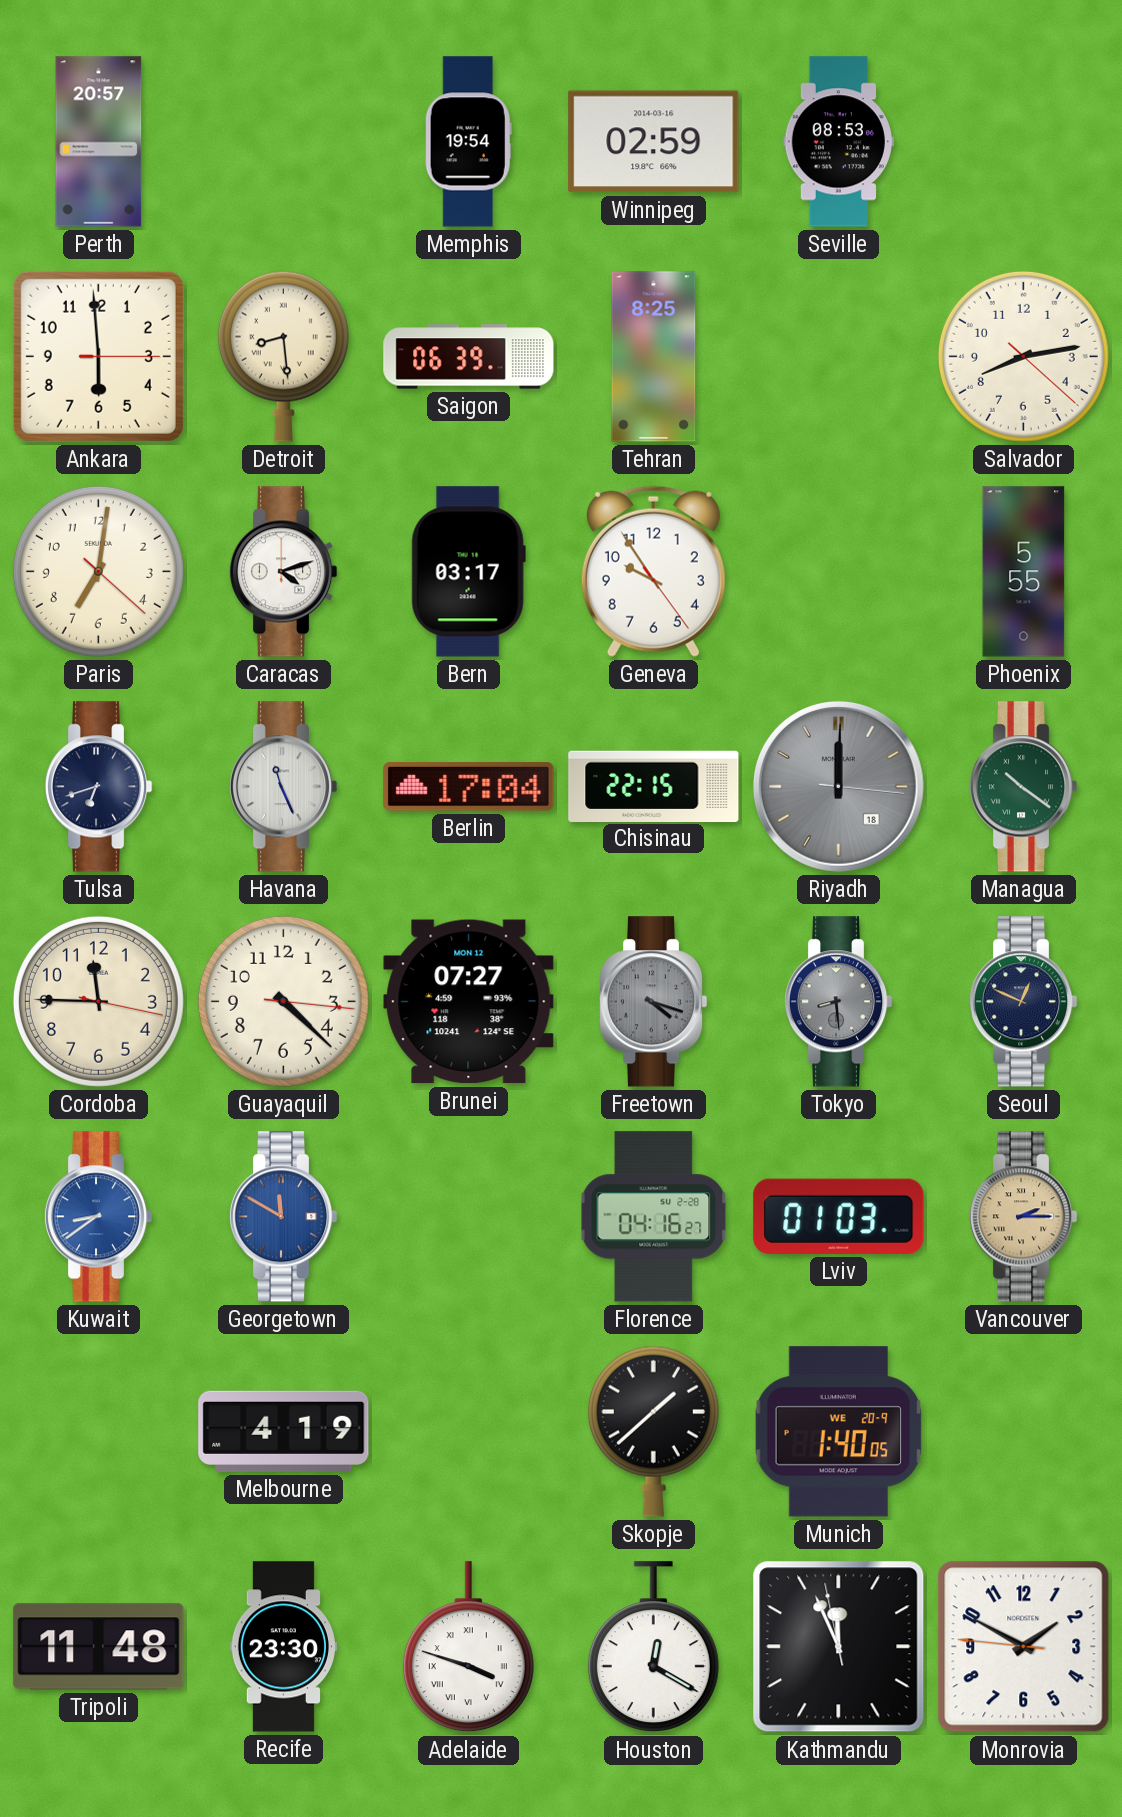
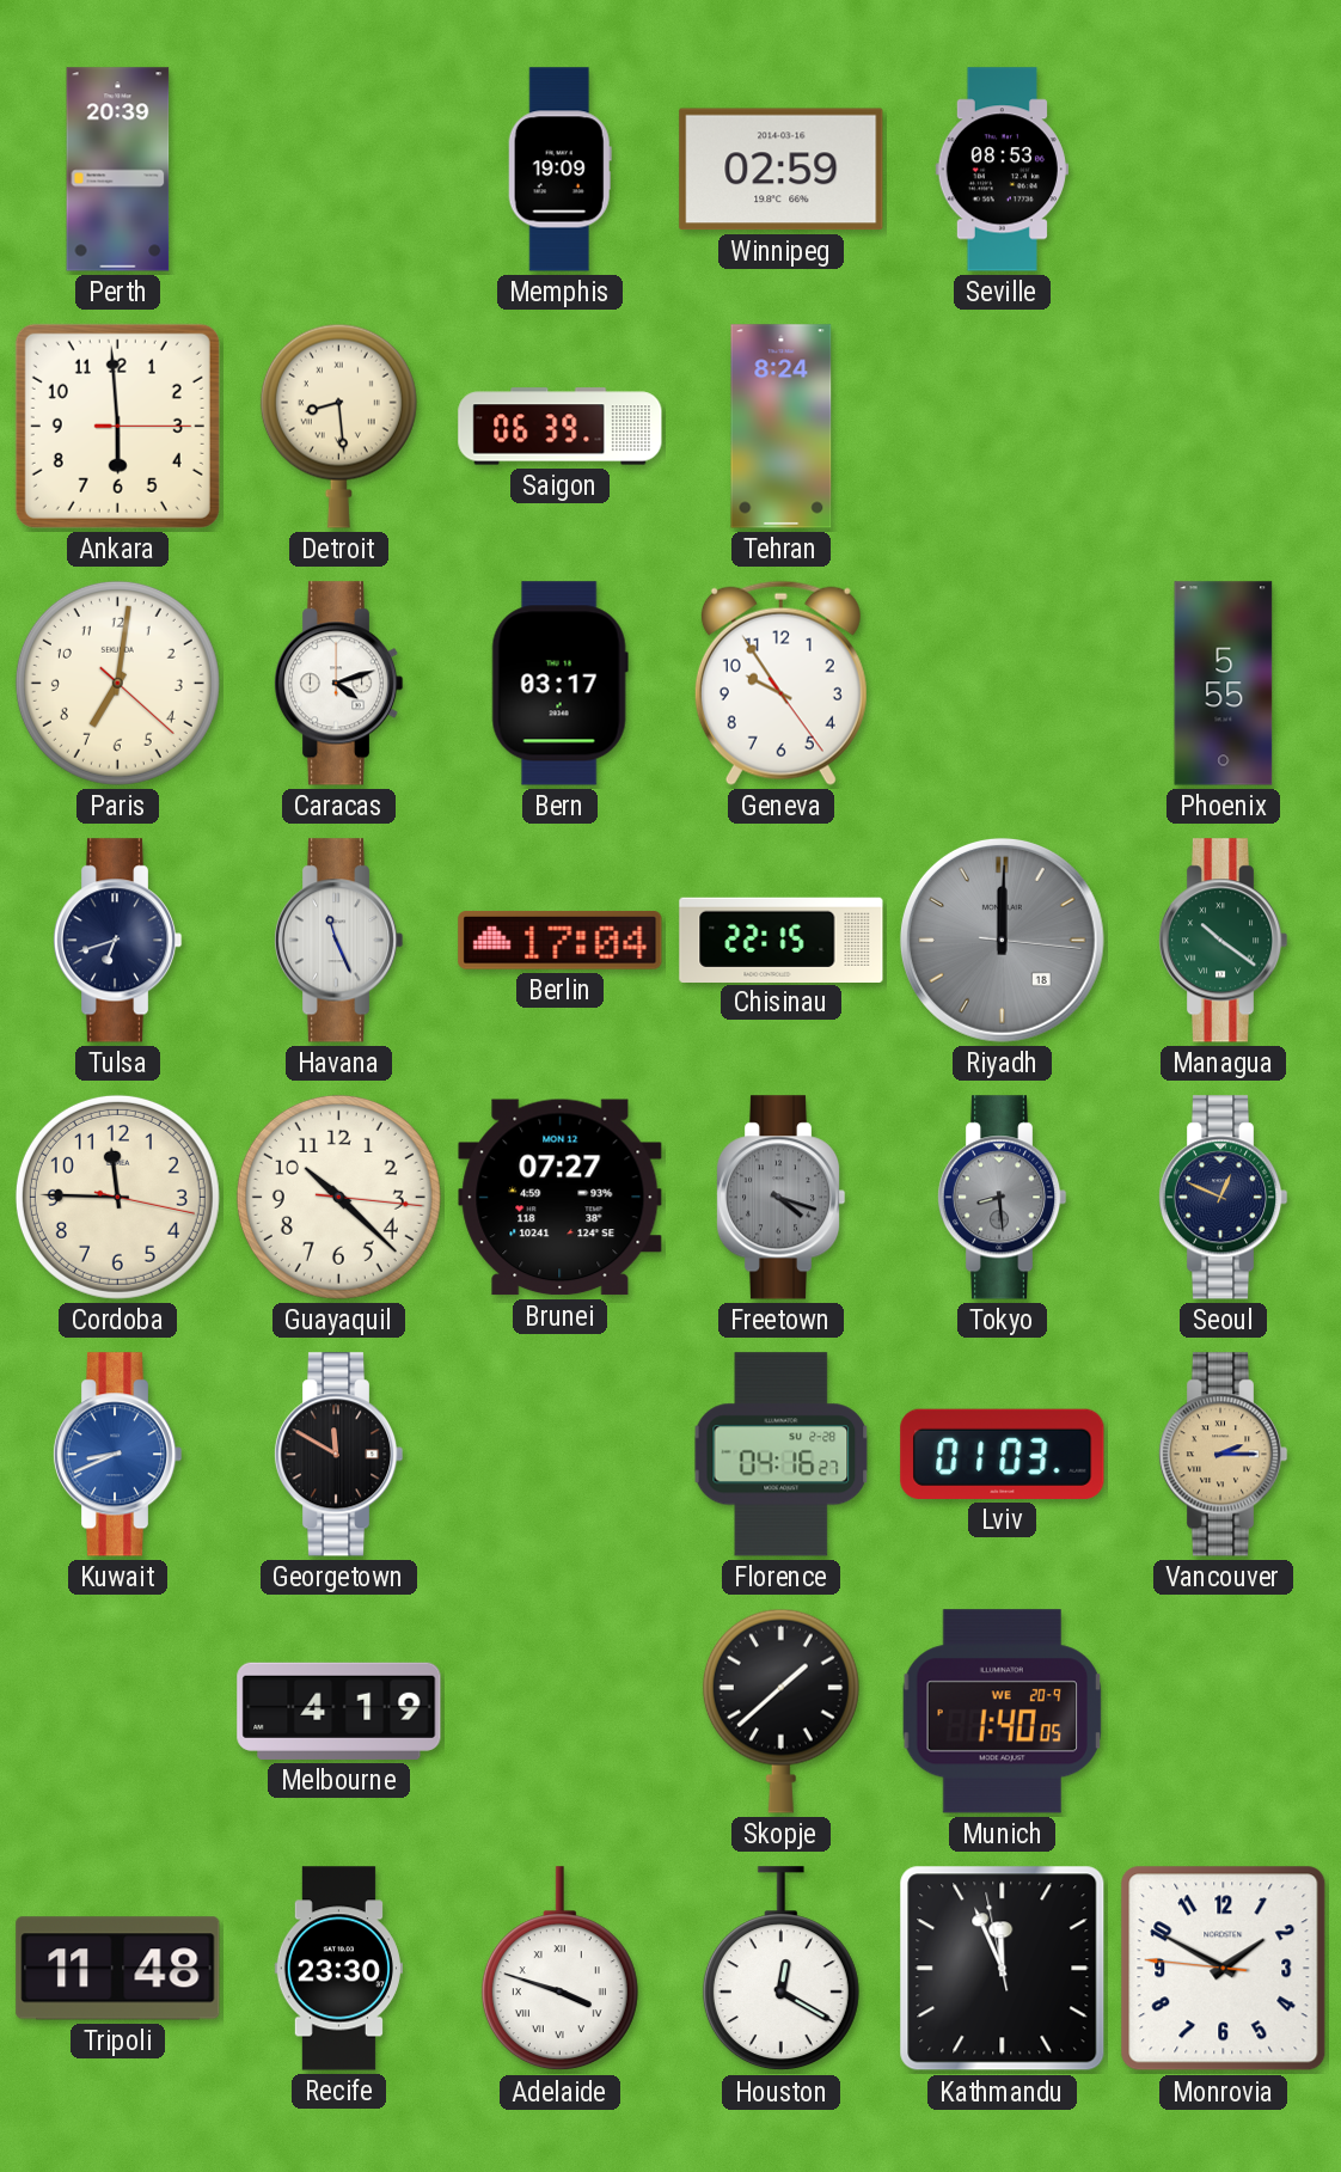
Perth: 20:57 -> 20:39
Memphis: 19:54 -> 19:09
Tehran: 8:25 -> 8:24
Salvador: 8:13 -> none
Guayaquil: 4:22 -> 10:22
Kuwait: 8:39 -> 8:41
Georgetown dial: blue -> black
